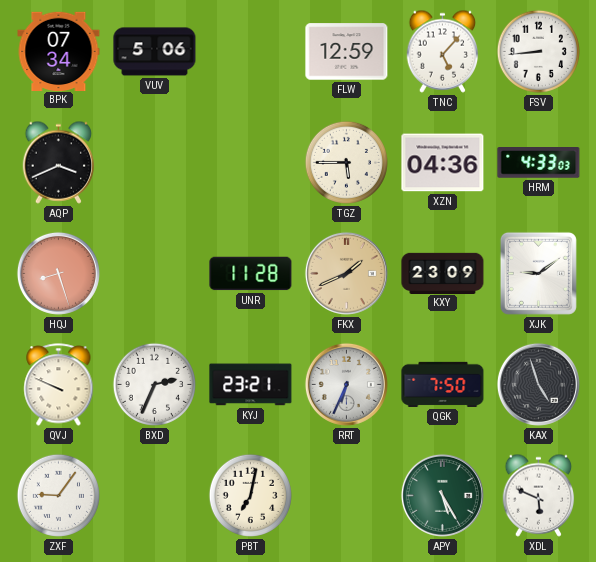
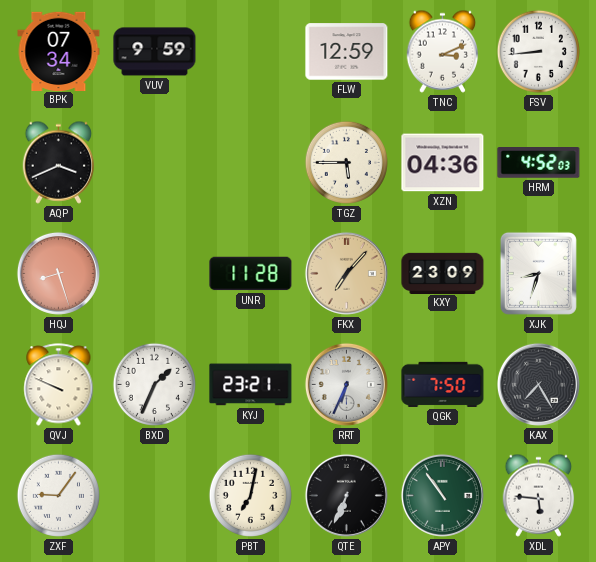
VUV: 5:06 -> 9:59
TNC: 5:07 -> 3:11
HRM: 4:33 -> 4:52
FKX: 1:41 -> 7:07
XJK: 9:09 -> 8:33
BXD: 2:34 -> 1:34
KAX: 4:57 -> 7:25
QTE: none -> 6:34
APY: 5:25 -> 10:54
XDL: 5:49 -> 5:46
